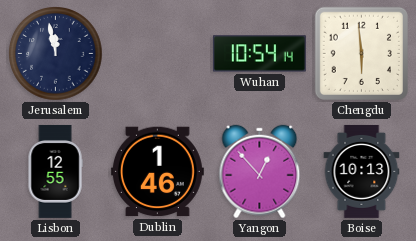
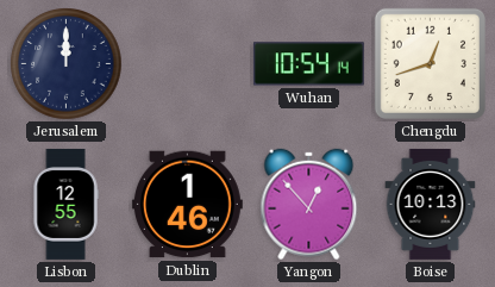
Jerusalem: 11:58 -> 12:00
Chengdu: 5:59 -> 12:42
